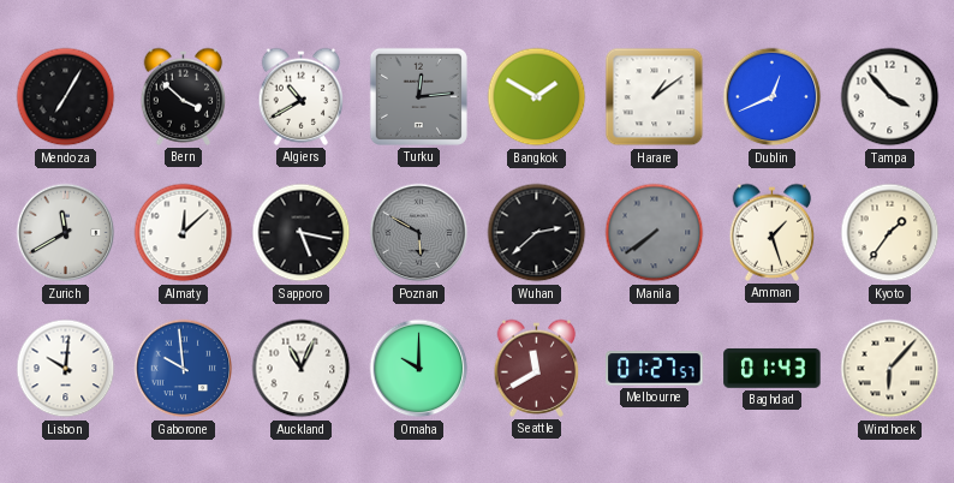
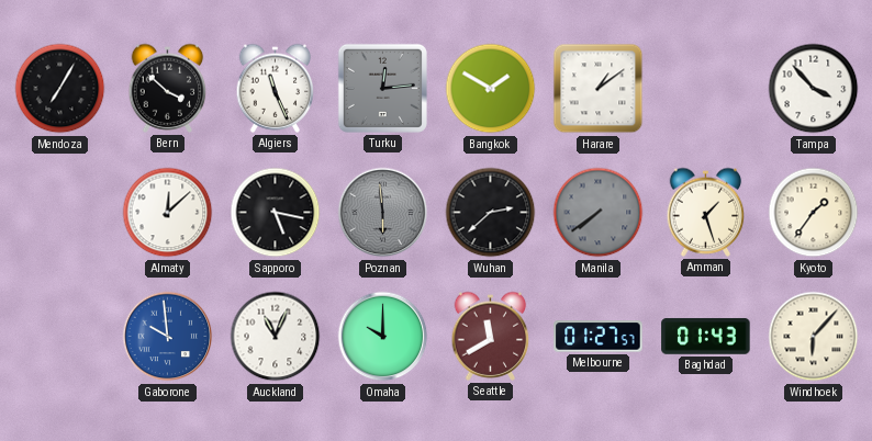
Algiers: 10:40 -> 11:26
Dublin: 12:41 -> none
Zurich: 11:40 -> none
Poznan: 5:50 -> 5:59
Lisbon: 10:01 -> none
